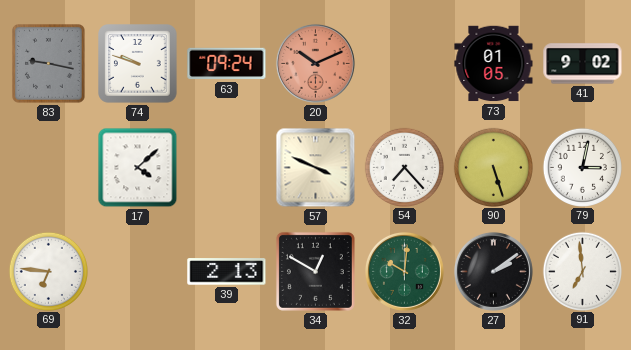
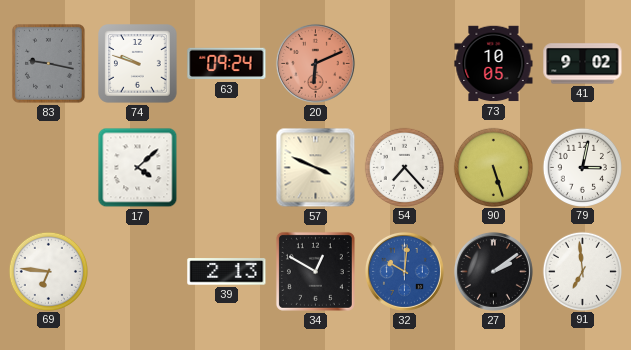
20: 10:11 -> 6:11
73: 01:05 -> 10:05
32 dial: green -> blue
